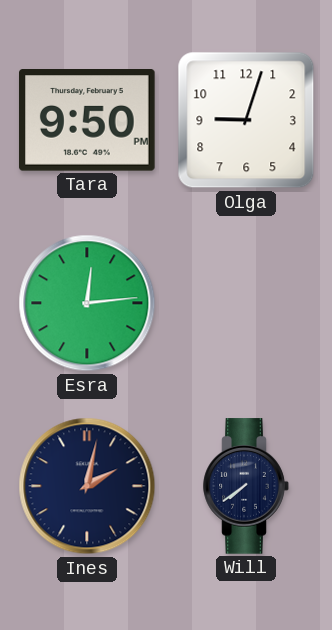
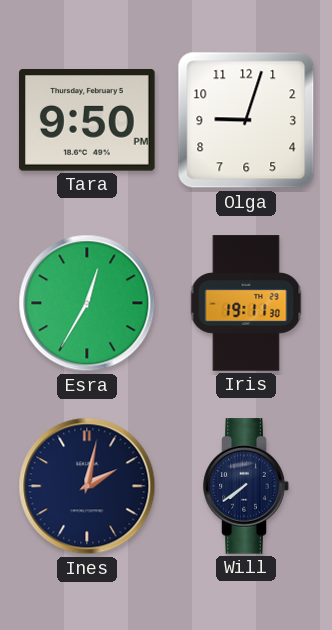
Esra: 12:14 -> 12:35
Iris: none -> 19:11
